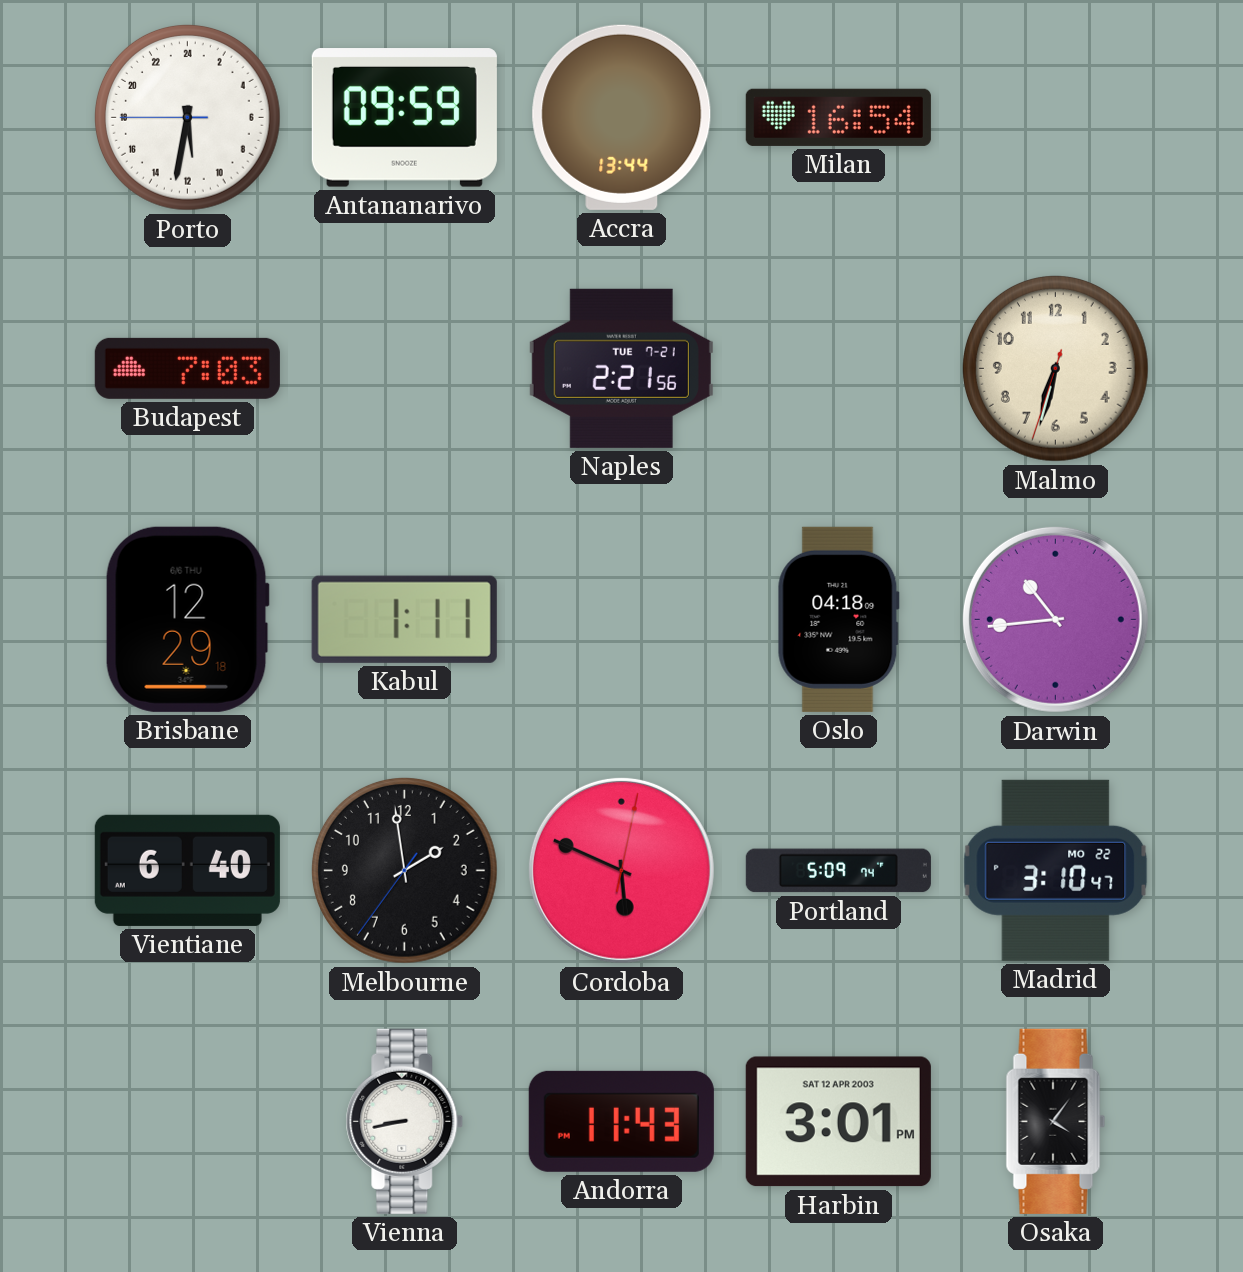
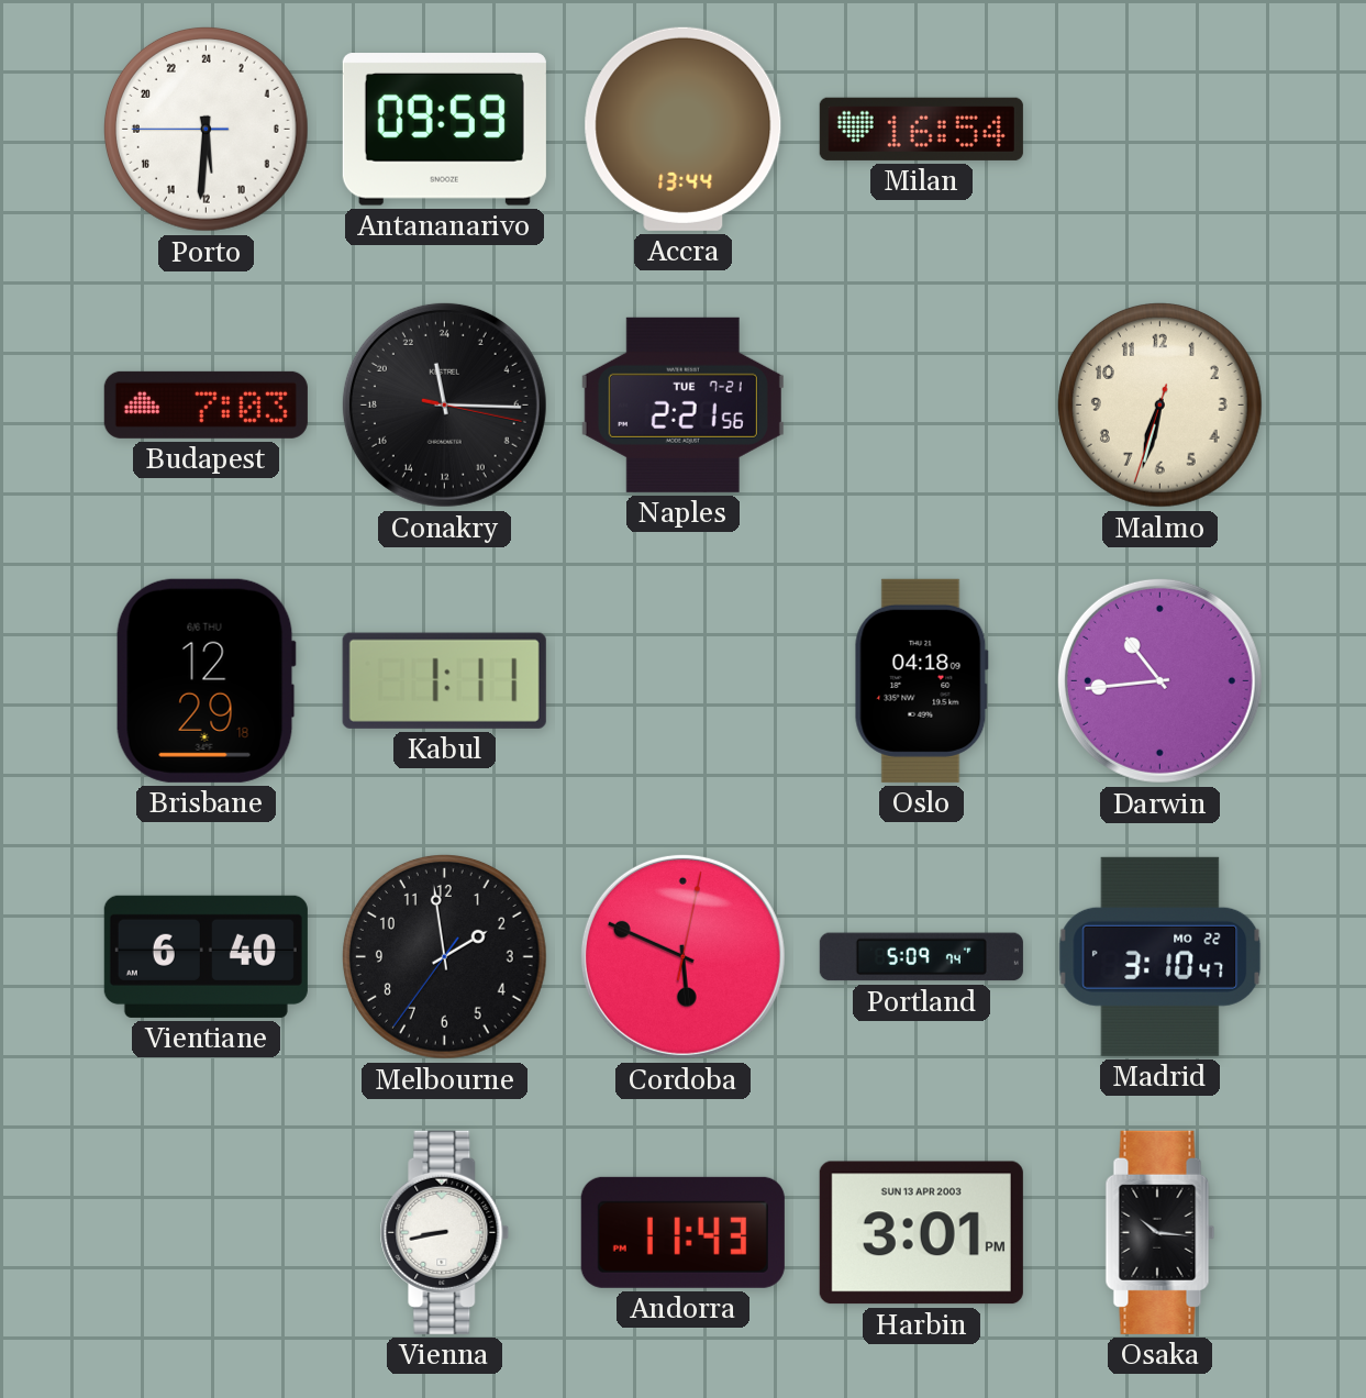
Porto: 11:31 -> 11:30
Conakry: none -> 23:15
Harbin date: SAT 12 APR 2003 -> SUN 13 APR 2003
Osaka: 4:06 -> 10:16
